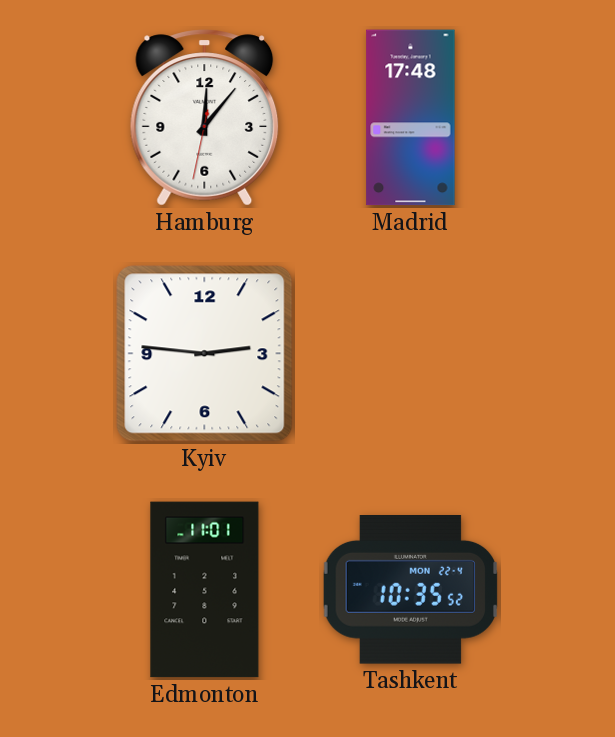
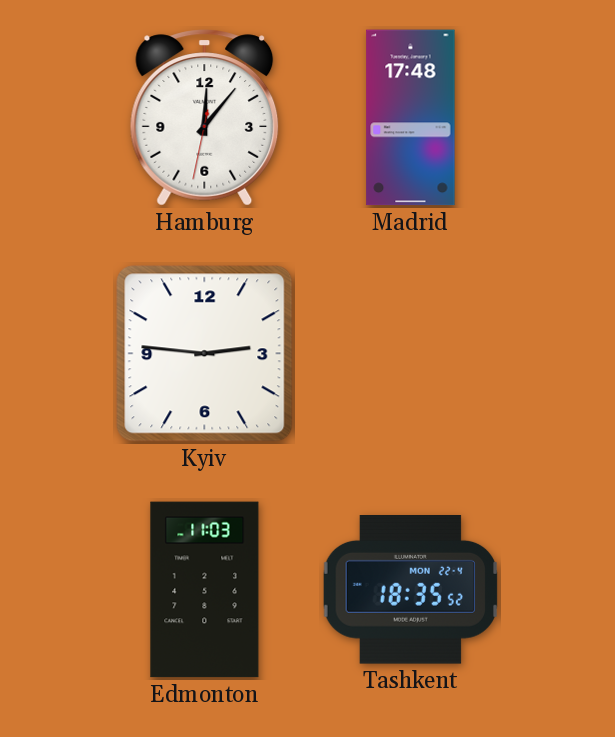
Edmonton: 11:01 -> 11:03
Tashkent: 10:35 -> 18:35
